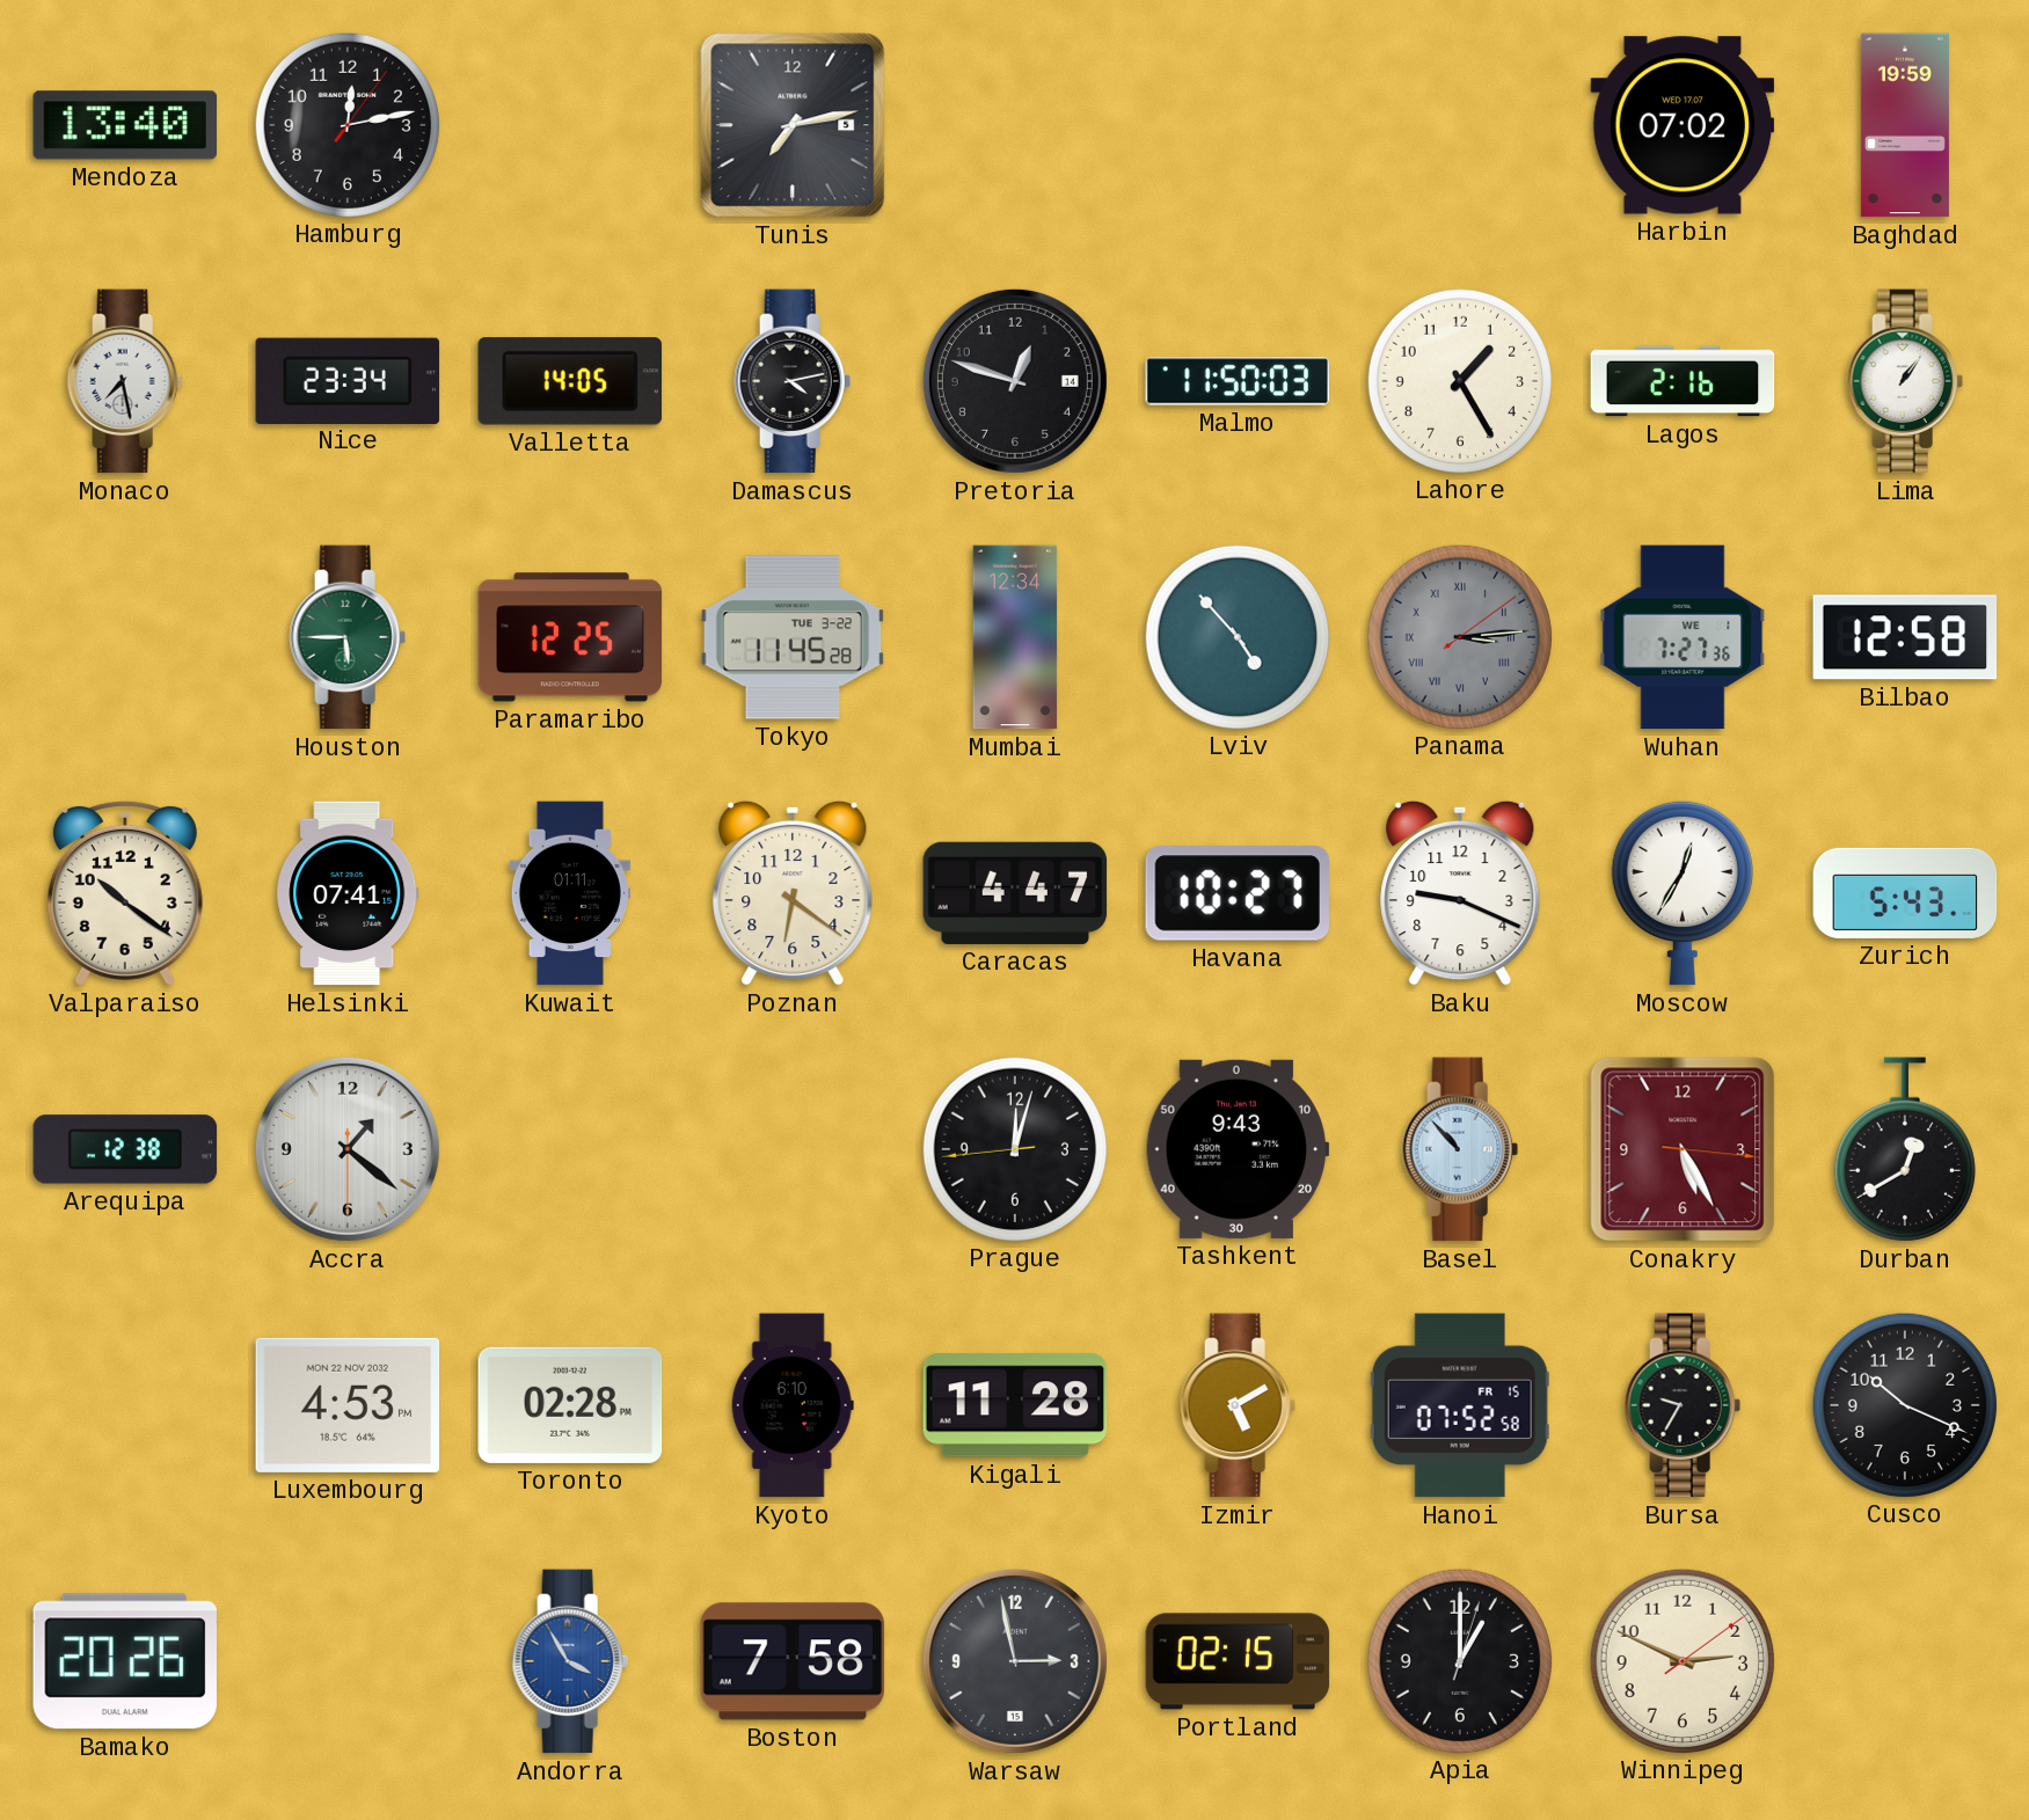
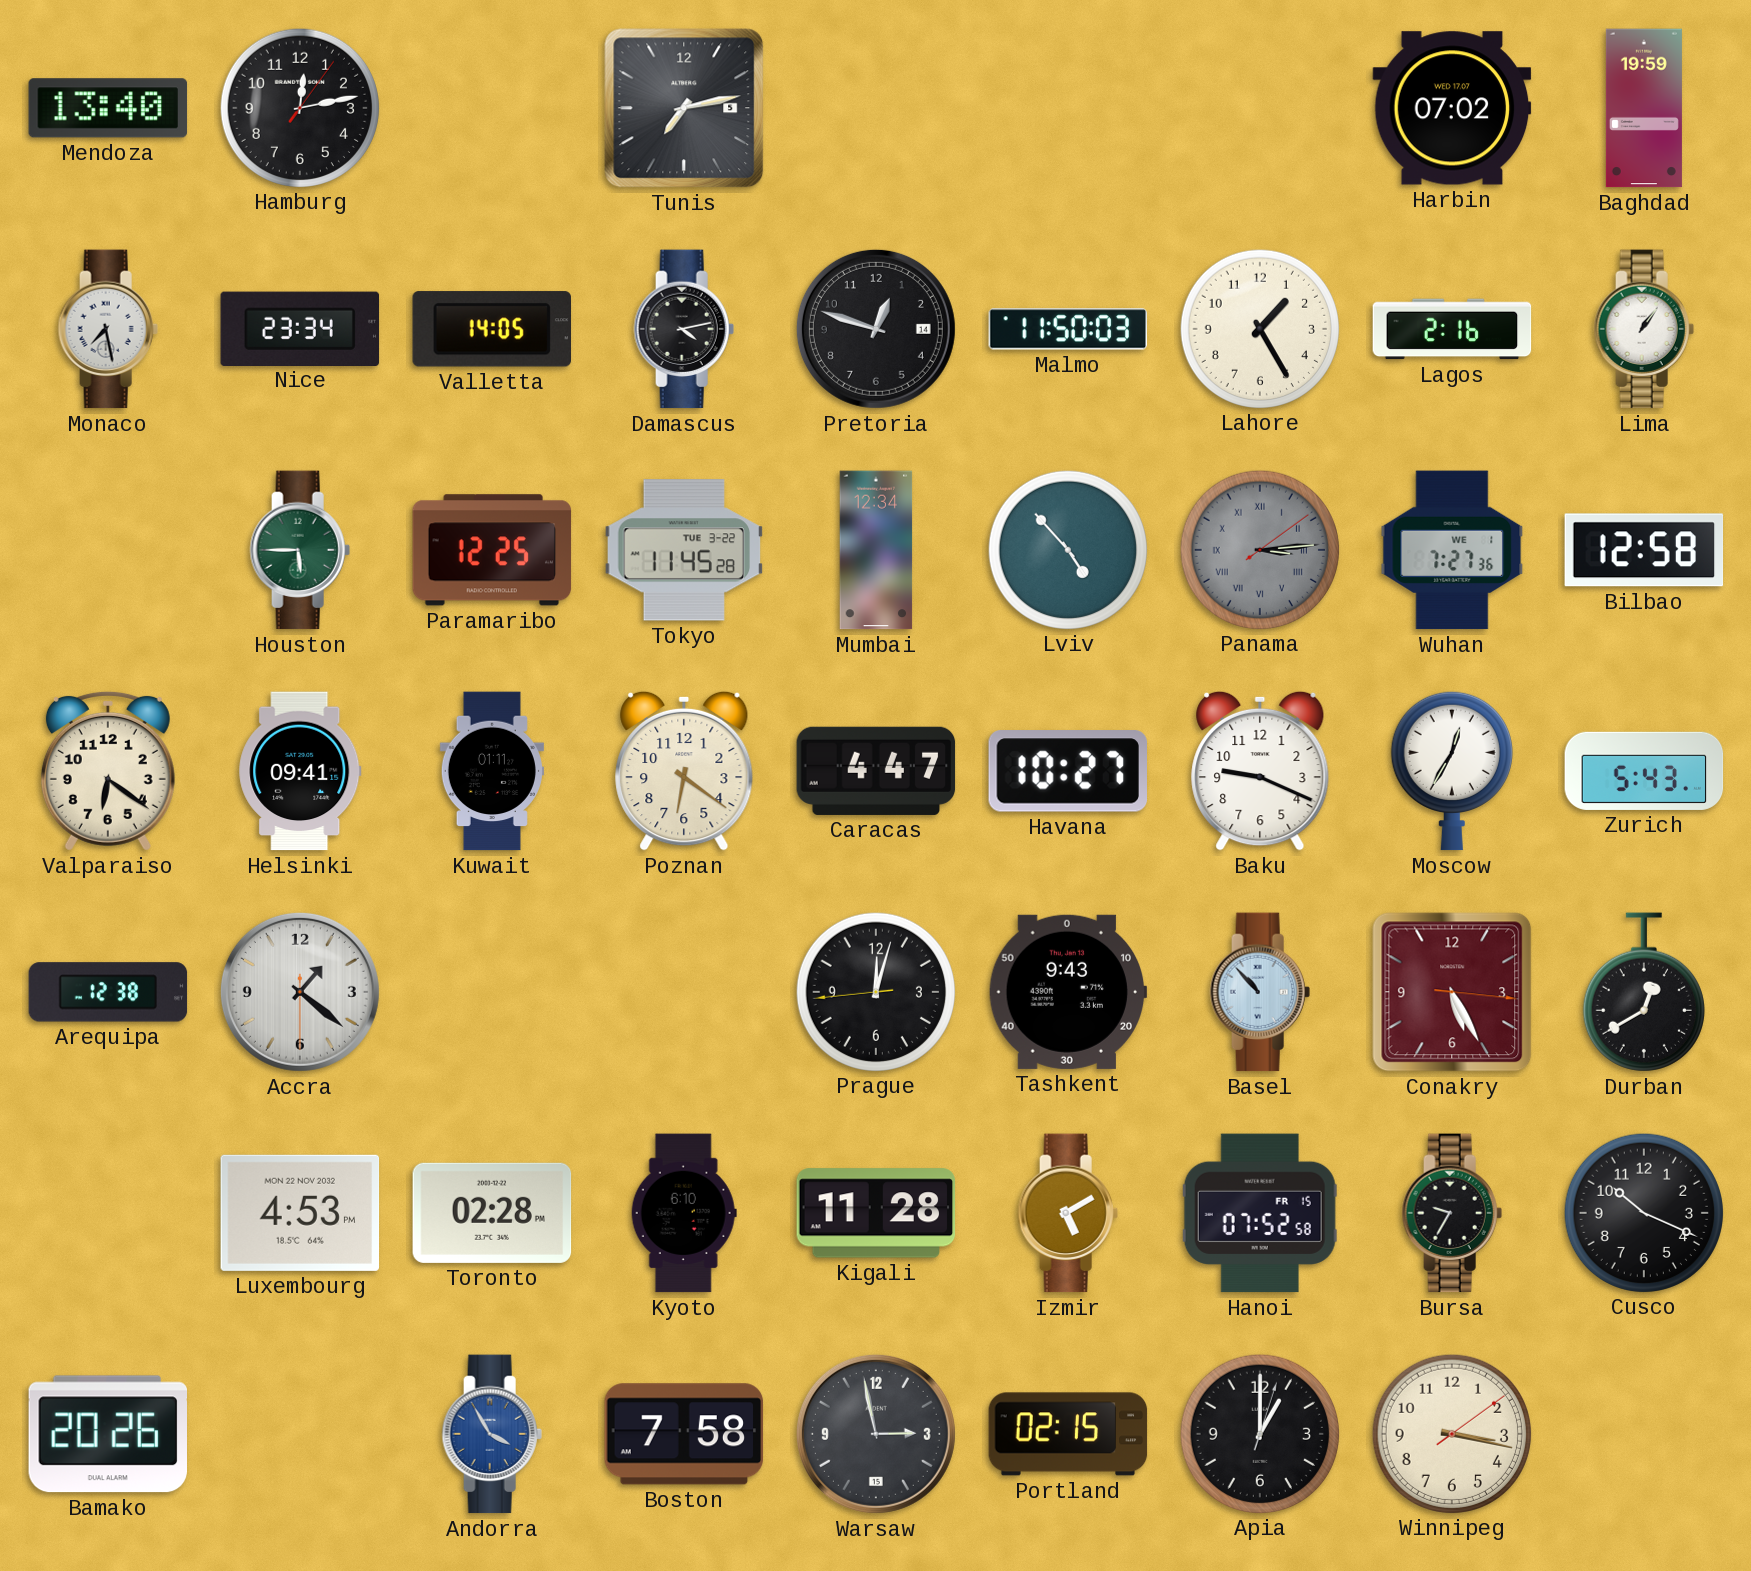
Valparaiso: 10:21 -> 6:21
Helsinki: 07:41 -> 09:41
Winnipeg: 2:49 -> 3:17
